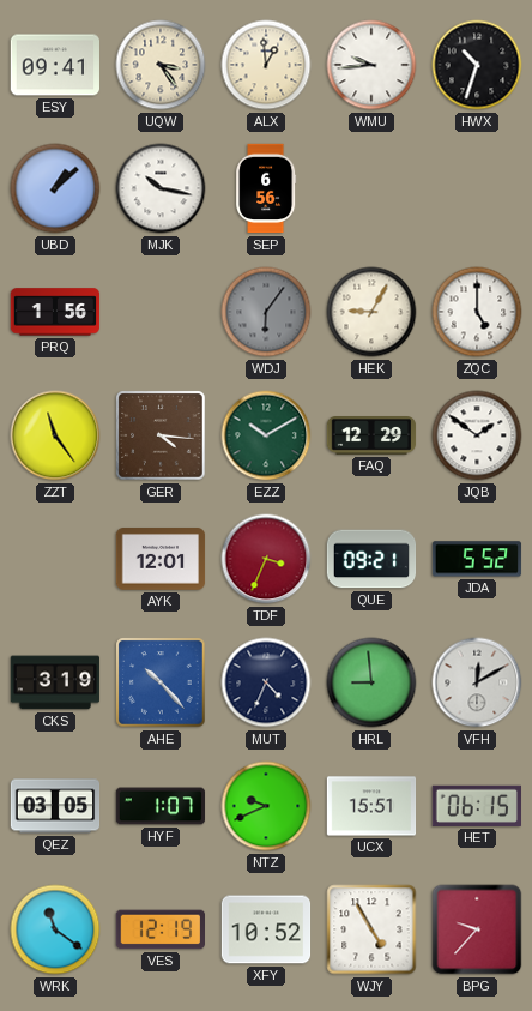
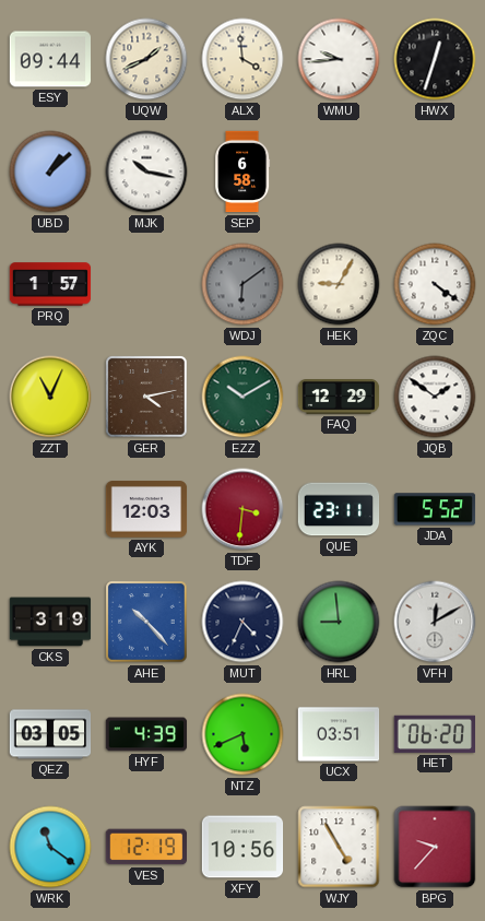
ESY: 09:41 -> 09:44
UQW: 3:24 -> 1:41
ALX: 12:59 -> 3:59
HWX: 10:33 -> 12:33
SEP: 6:56 -> 6:58
PRQ: 1:56 -> 1:57
WDJ: 6:06 -> 6:09
ZQC: 5:00 -> 4:21
ZZT: 11:24 -> 11:04
GER: 4:16 -> 4:13
AYK: 12:01 -> 12:03
TDF: 3:34 -> 3:31
QUE: 09:21 -> 23:11
HYF: 1:07 -> 4:39
NTZ: 9:41 -> 5:41
UCX: 15:51 -> 03:51
HET: 06:15 -> 06:20
XFY: 10:52 -> 10:56
